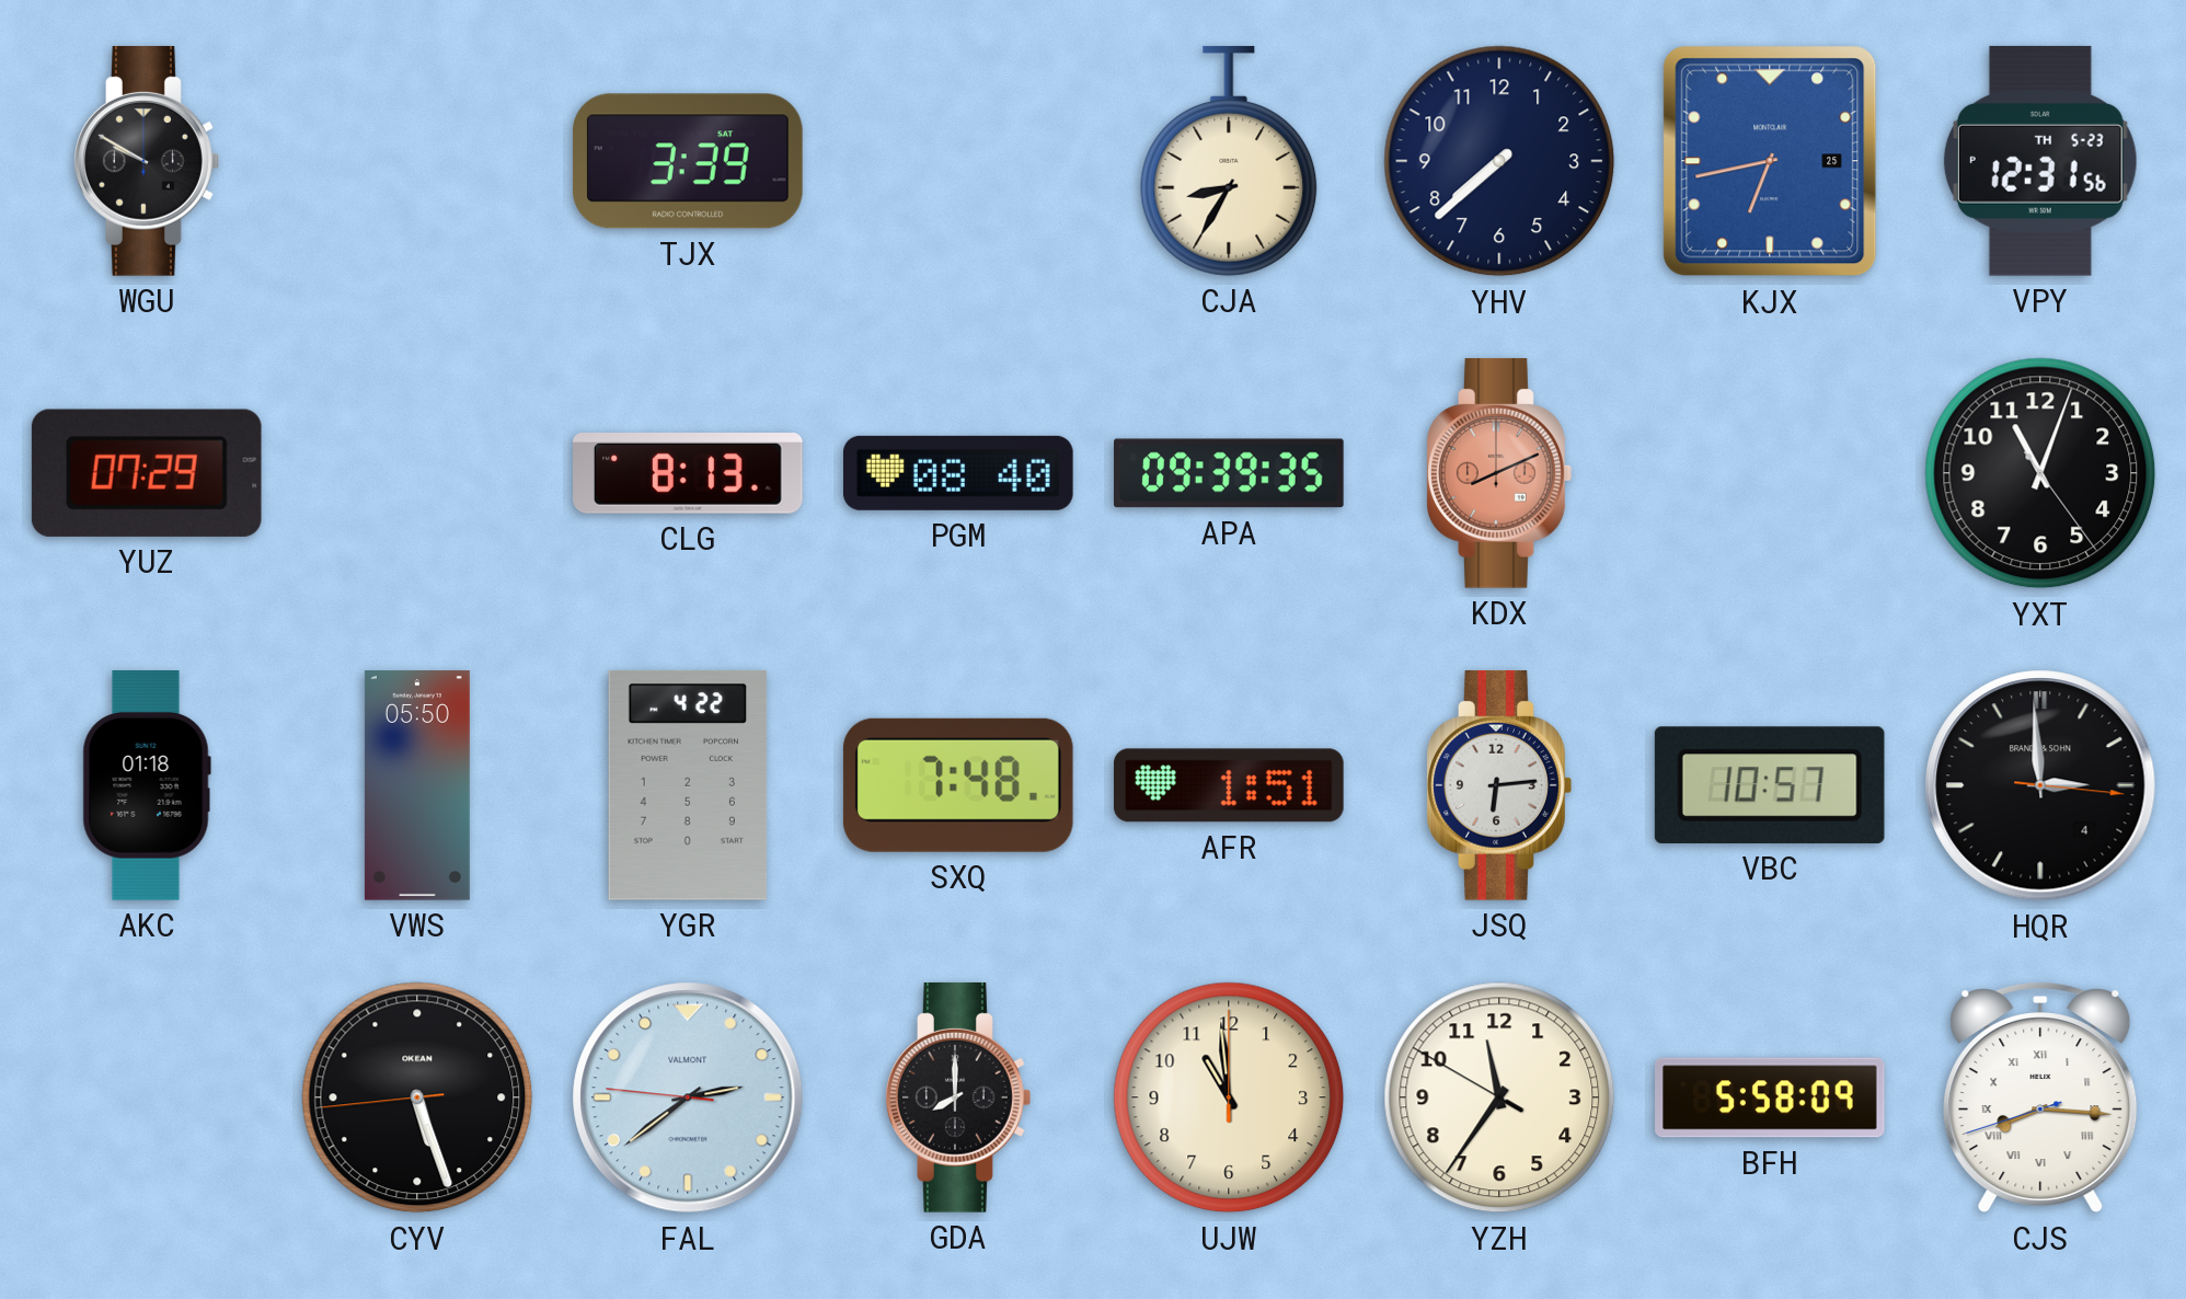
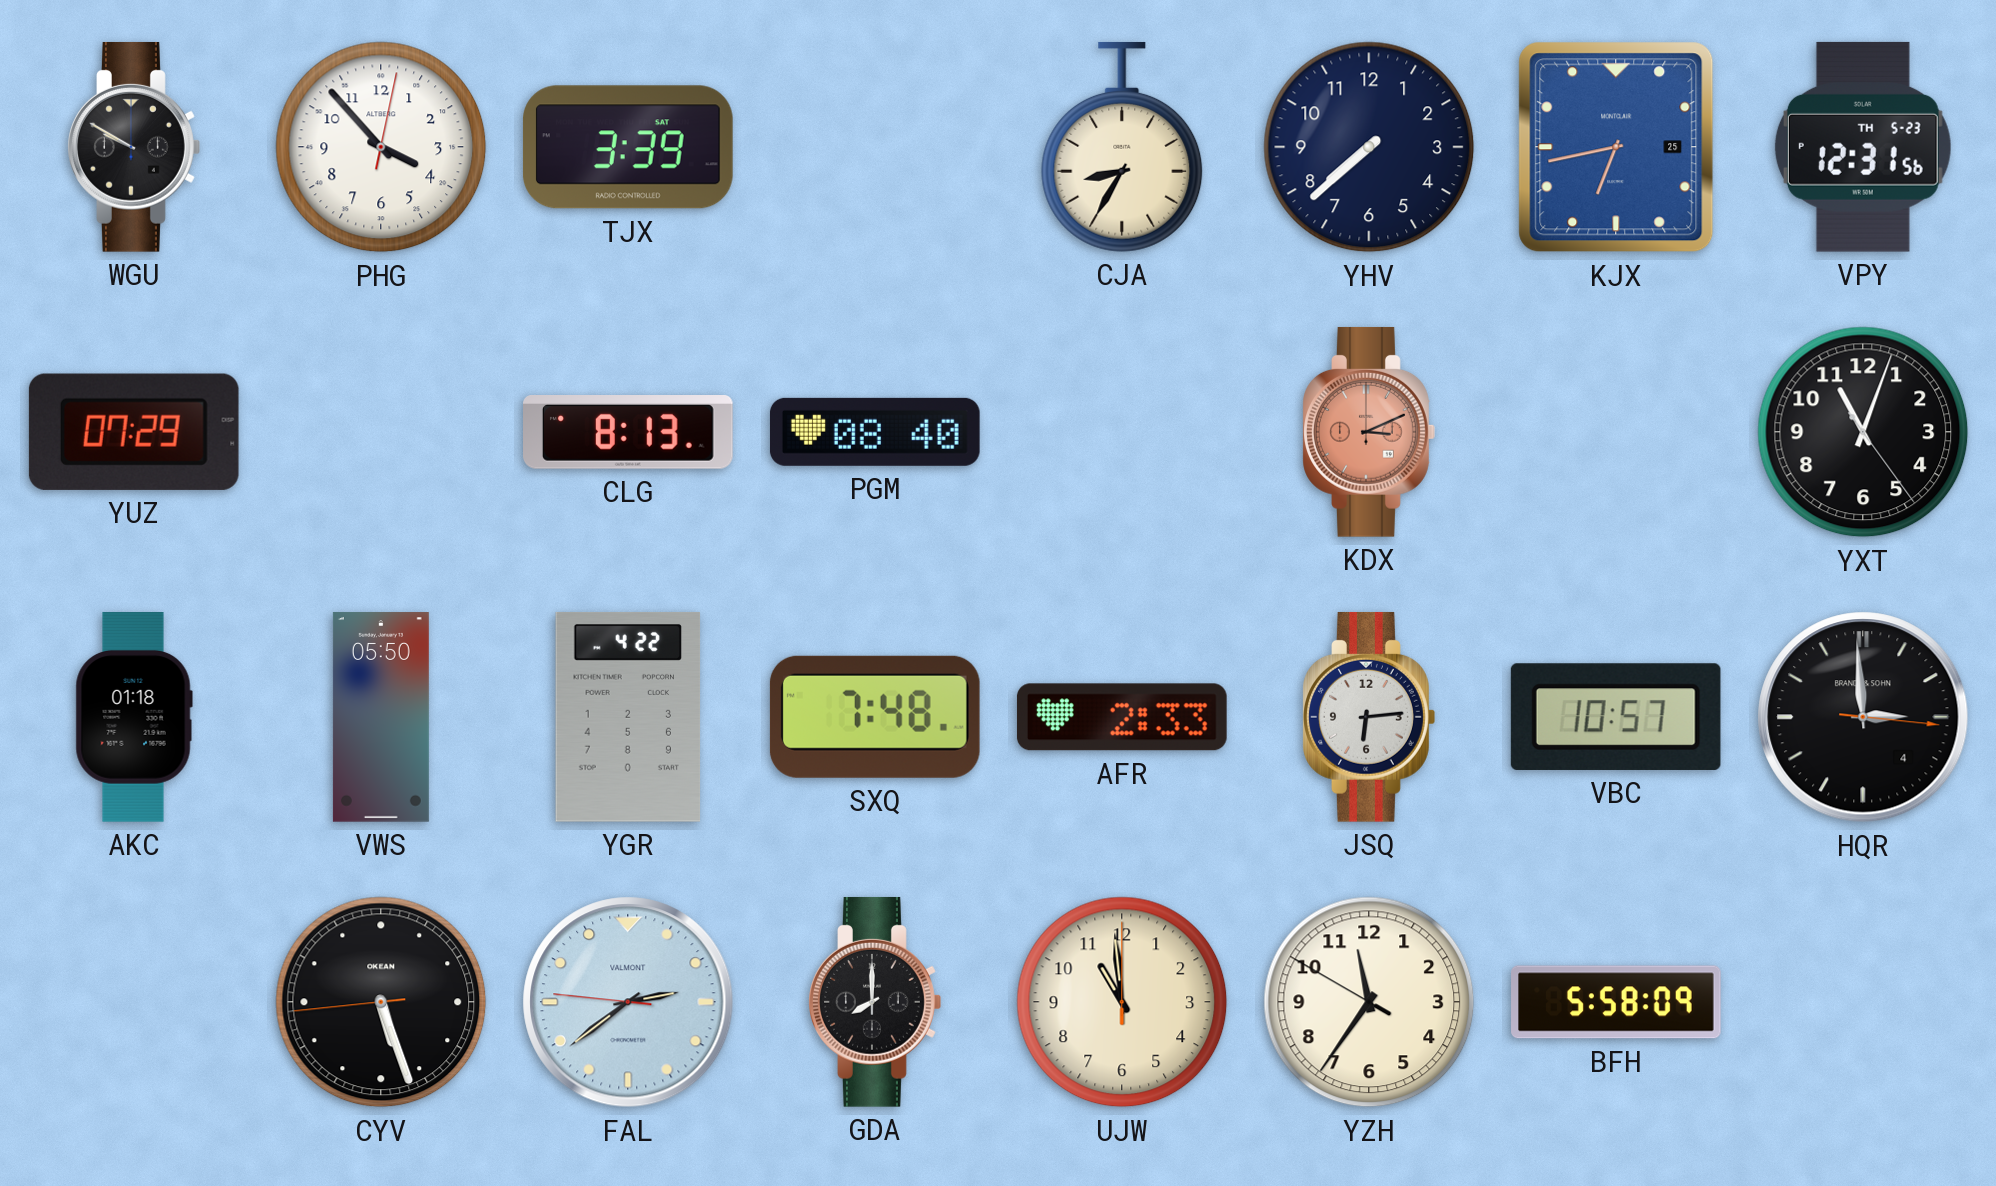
PHG: none -> 3:53
APA: 09:39 -> none
KDX: 8:11 -> 3:11
AFR: 1:51 -> 2:33
CJS: 8:15 -> none
